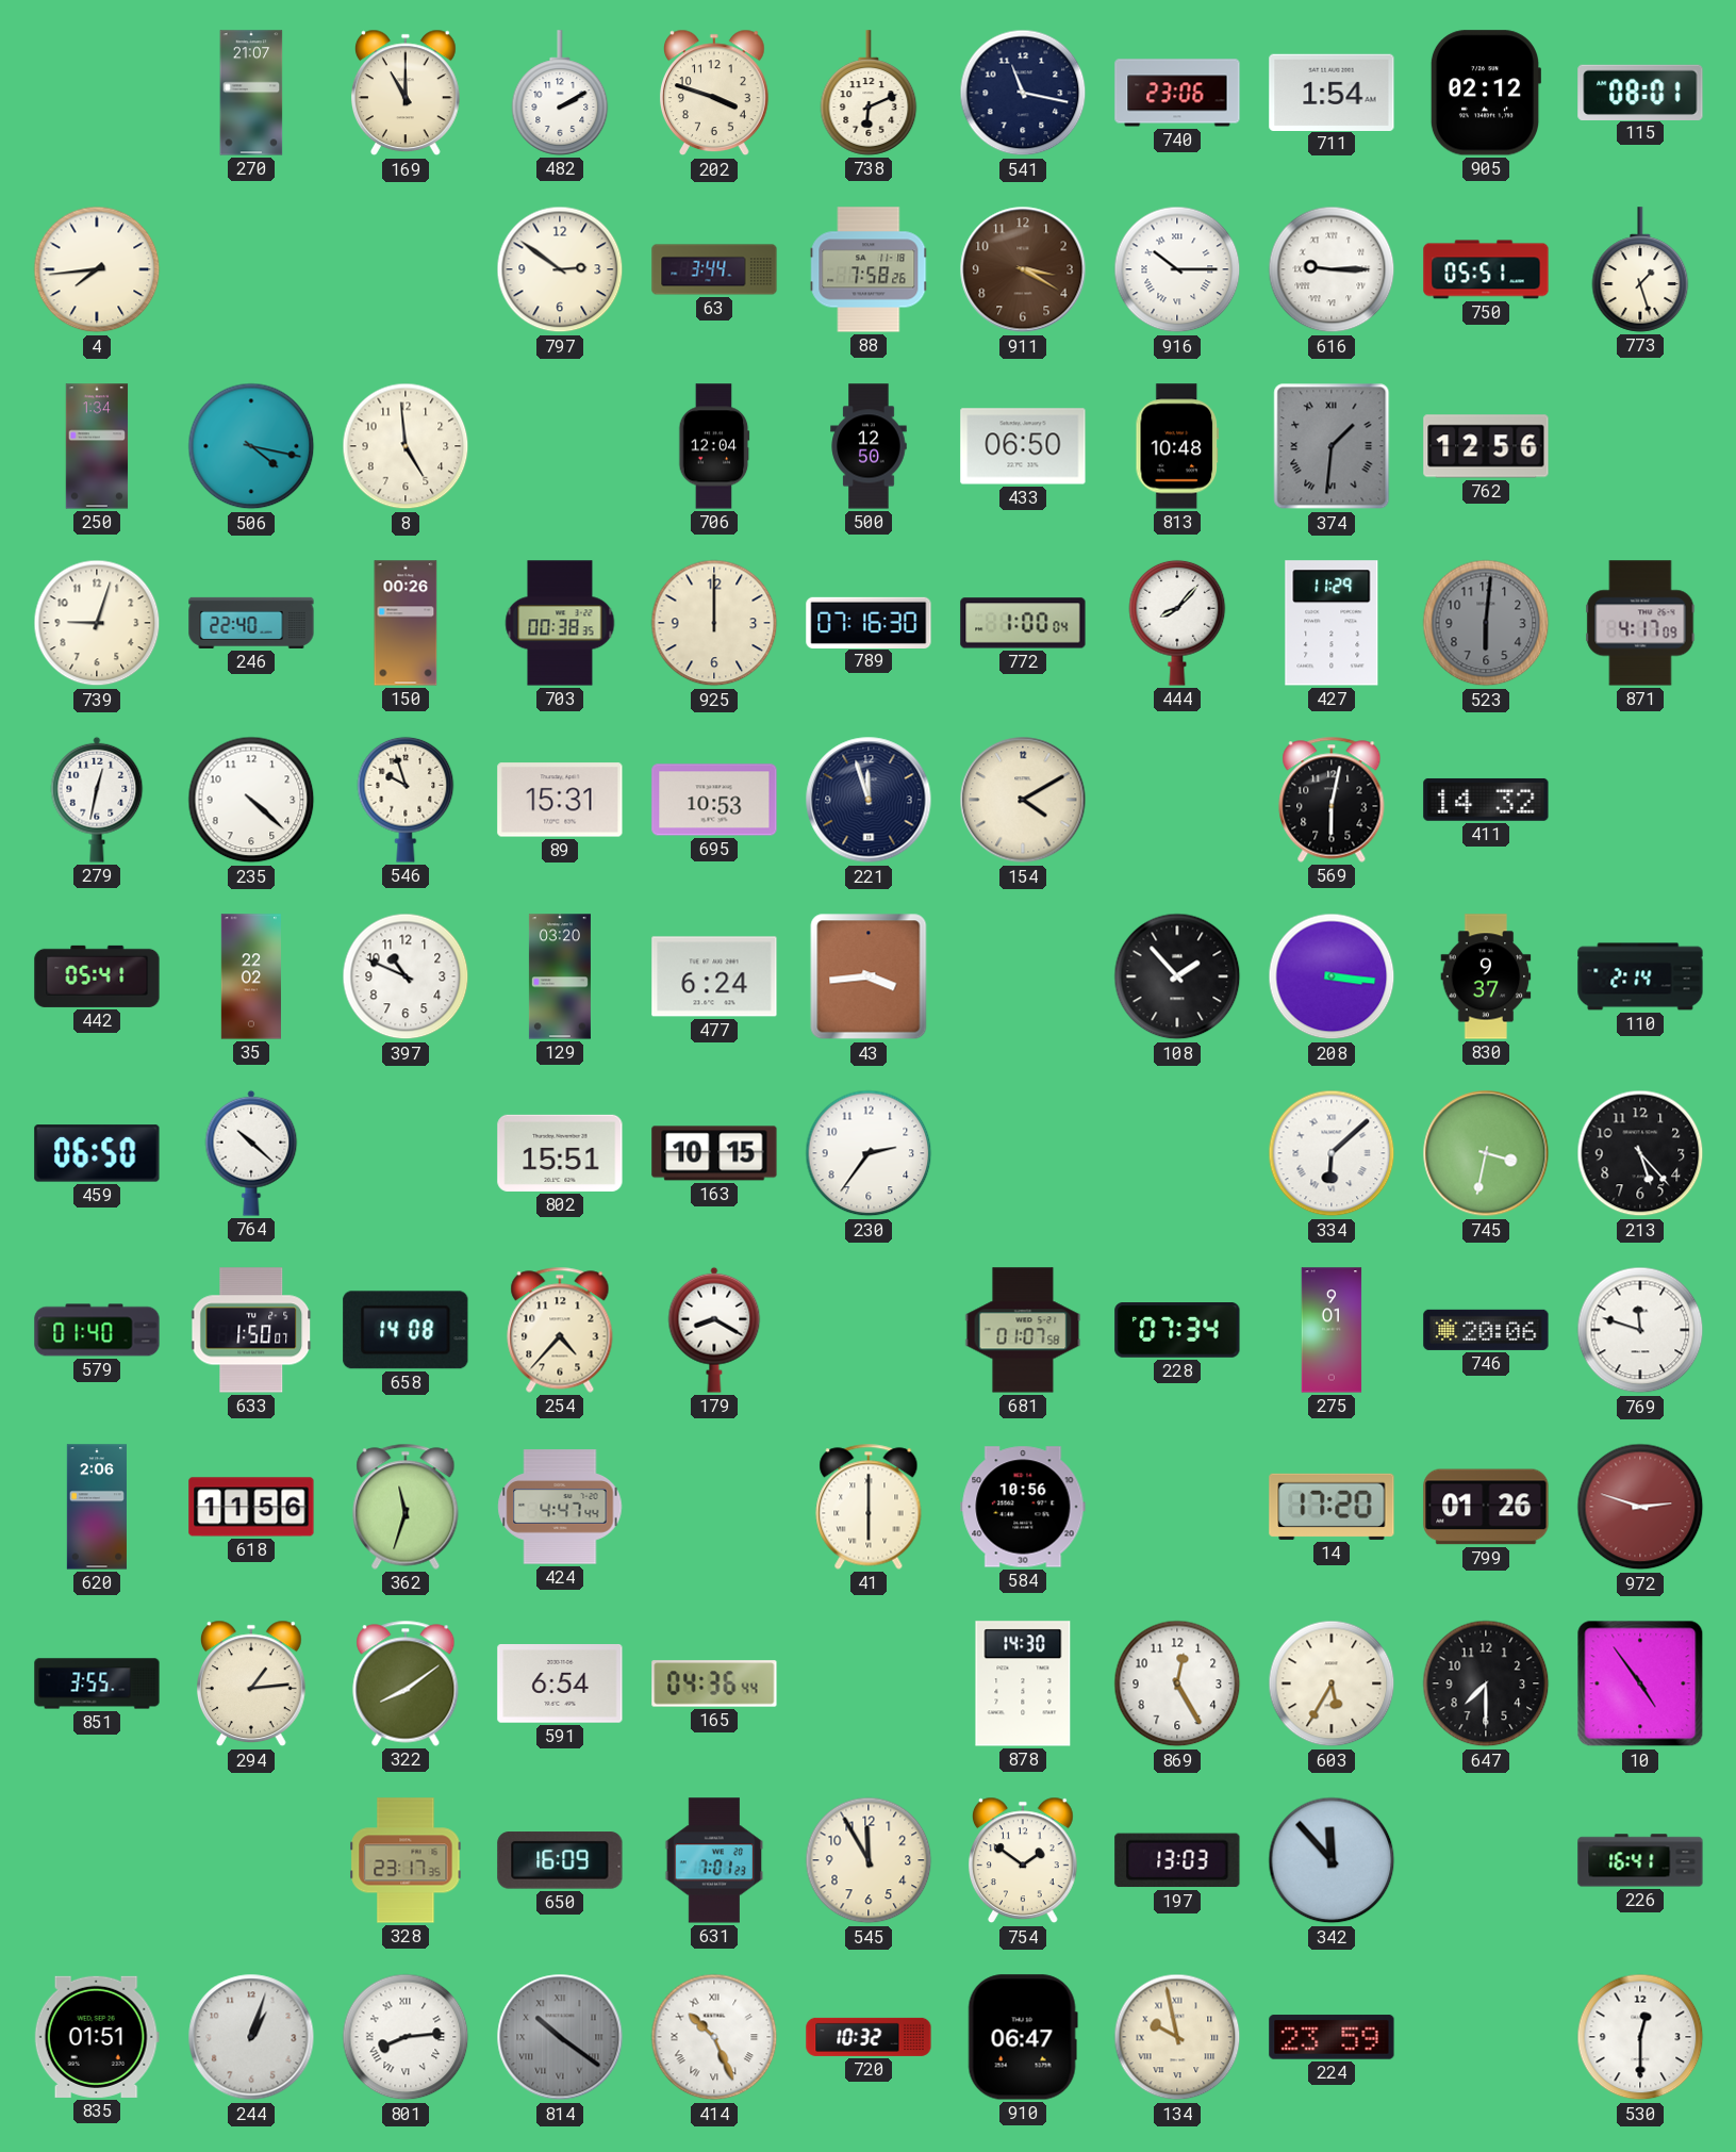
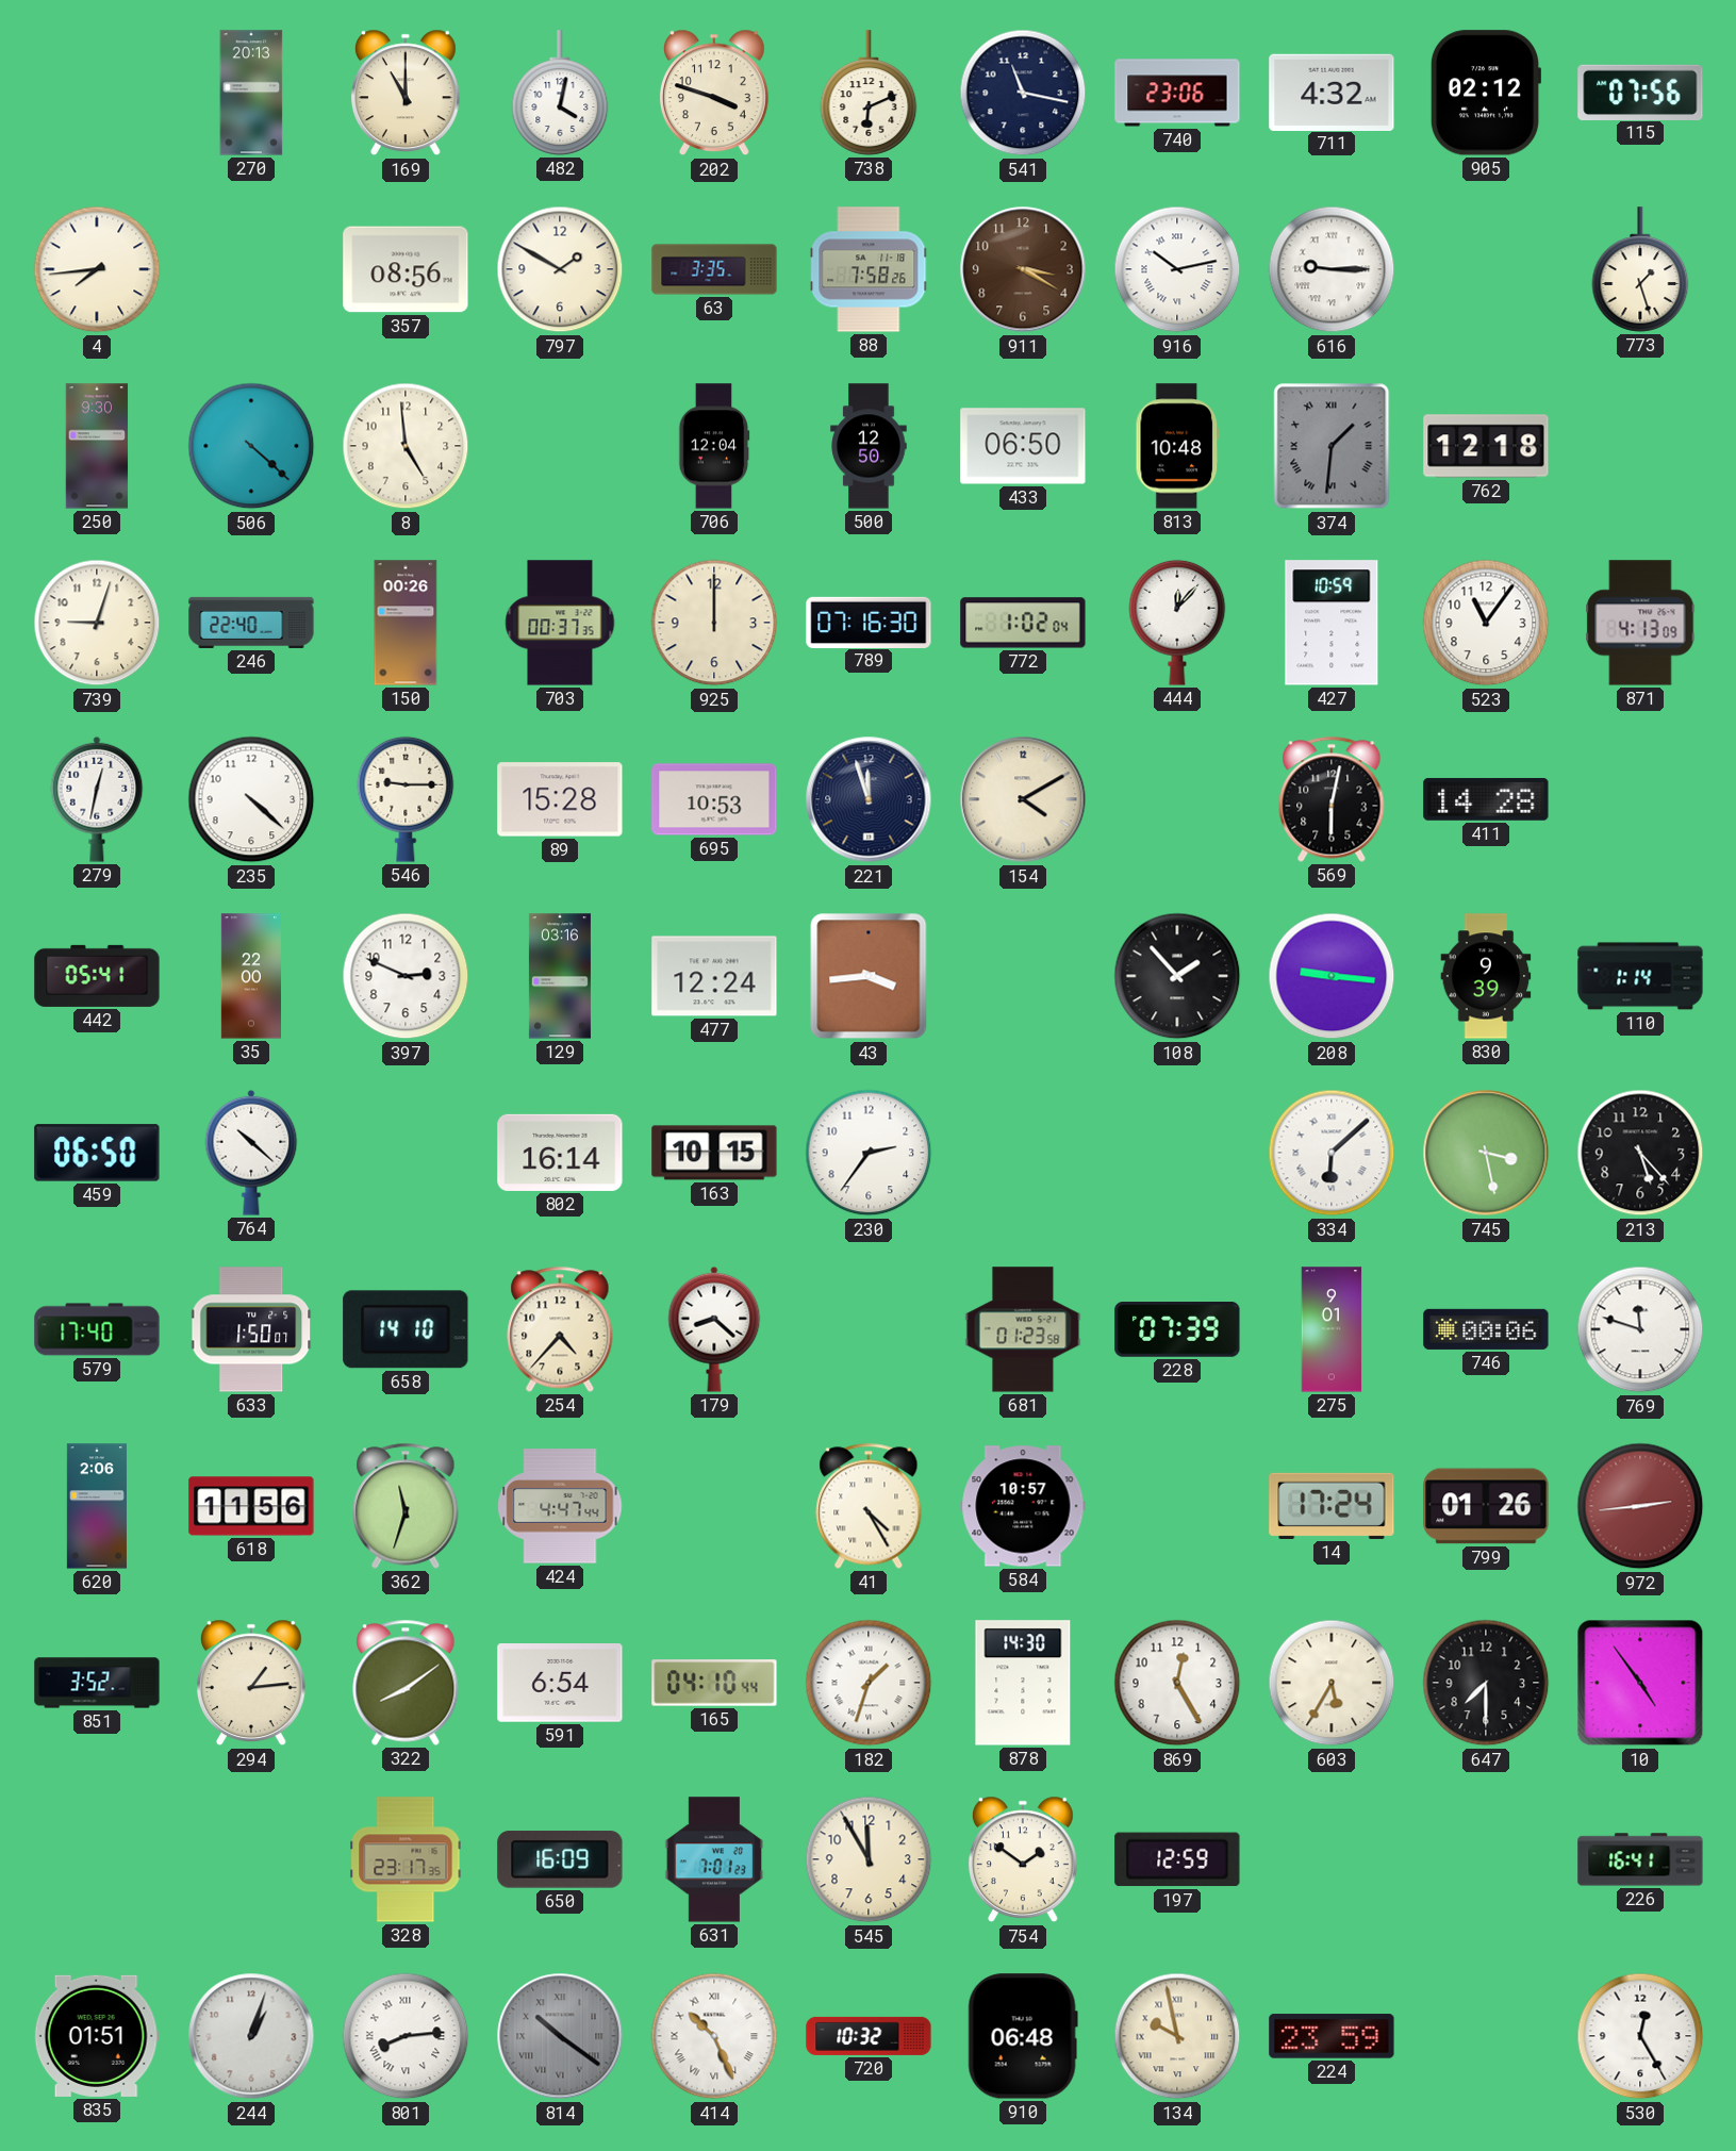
270: 21:07 -> 20:13
482: 2:10 -> 4:02
711: 1:54 -> 4:32
115: 08:01 -> 07:56
357: none -> 08:56
797: 2:51 -> 1:50
63: 3:44 -> 3:35
916: 10:15 -> 10:13
750: 05:51 -> none
250: 1:34 -> 9:30
506: 4:17 -> 4:22
762: 12:56 -> 12:18
703: 00:38 -> 00:37
772: 1:00 -> 1:02
444: 8:07 -> 12:07
427: 11:29 -> 10:59
523: 6:01 -> 11:06
523 dial: grey -> white
871: 4:17 -> 4:13
546: 9:57 -> 9:15
89: 15:31 -> 15:28
411: 14:32 -> 14:28
35: 22:02 -> 22:00
397: 10:49 -> 2:49
129: 03:20 -> 03:16
477: 6:24 -> 12:24
208: 3:16 -> 9:16
830: 9:37 -> 9:39
110: 2:14 -> 1:14
802: 15:51 -> 16:14
745: 3:32 -> 3:28
579: 01:40 -> 17:40
658: 14:08 -> 14:10
179: 8:20 -> 8:22
681: 01:07 -> 01:23
228: 07:34 -> 07:39
746: 20:06 -> 00:06
41: 6:00 -> 4:25
584: 10:56 -> 10:57
14: 17:20 -> 17:24
972: 2:48 -> 2:44
851: 3:55 -> 3:52
165: 04:36 -> 04:10
182: none -> 1:33
197: 13:03 -> 12:59
342: 11:53 -> none
910: 06:47 -> 06:48
530: 12:30 -> 12:25
